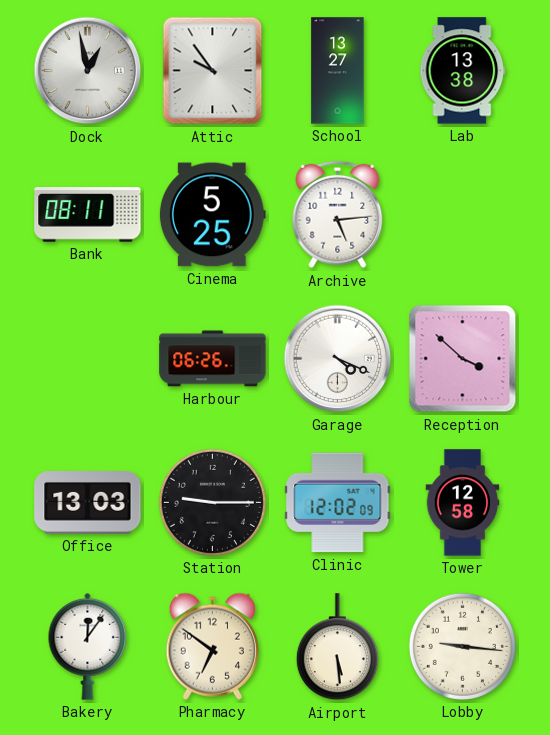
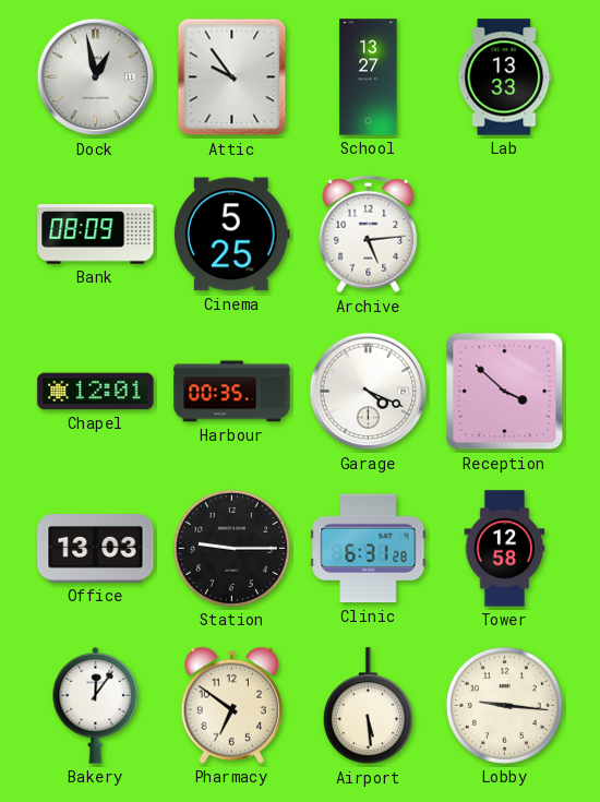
Lab: 13:38 -> 13:33
Bank: 08:11 -> 08:09
Chapel: none -> 12:01
Harbour: 06:26 -> 00:35
Clinic: 12:02 -> 6:31
